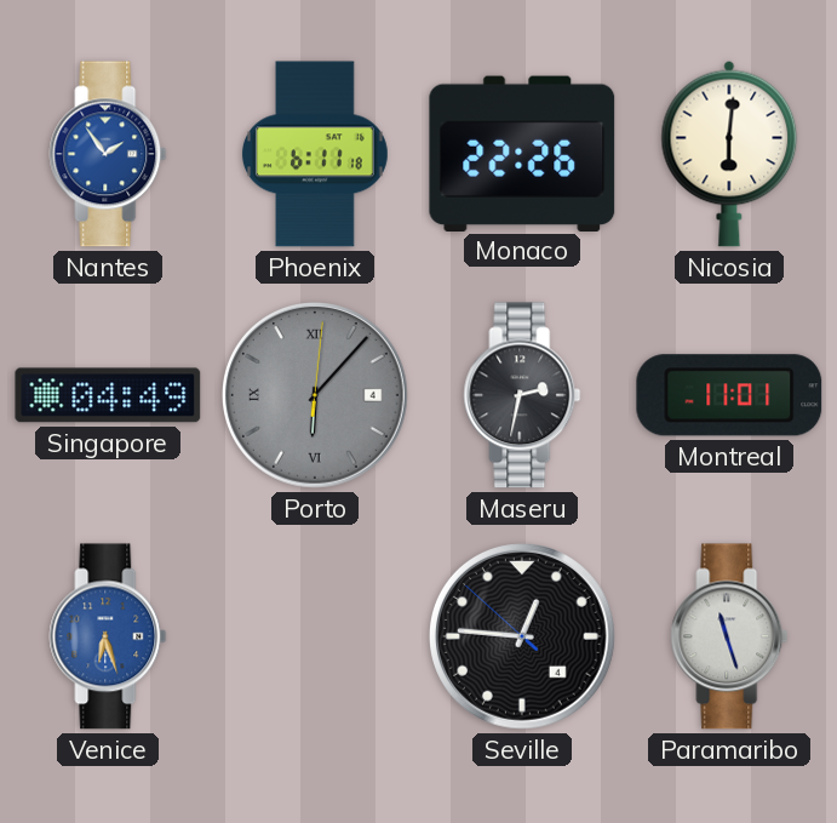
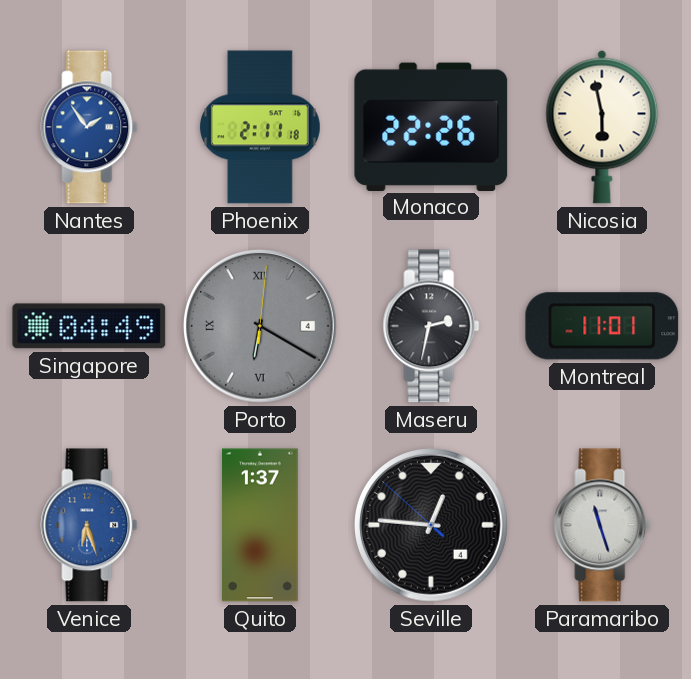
Phoenix: 6:11 -> 2:11
Nicosia: 6:01 -> 5:58
Porto: 6:07 -> 6:20
Quito: none -> 1:37
